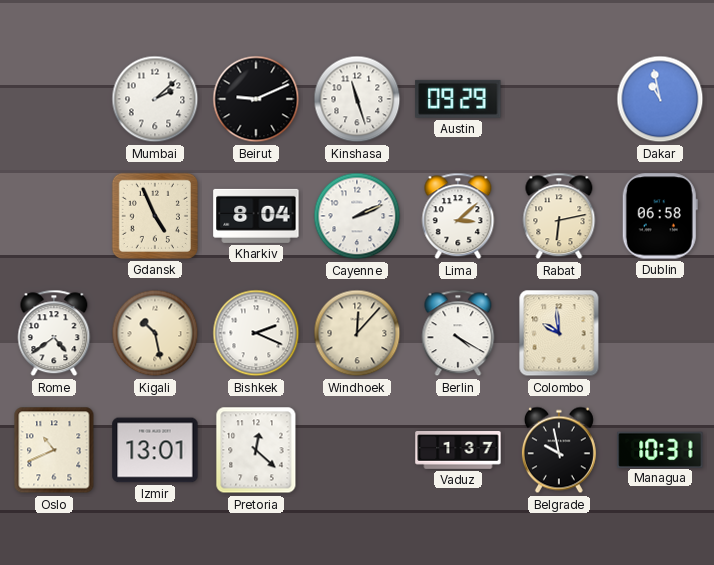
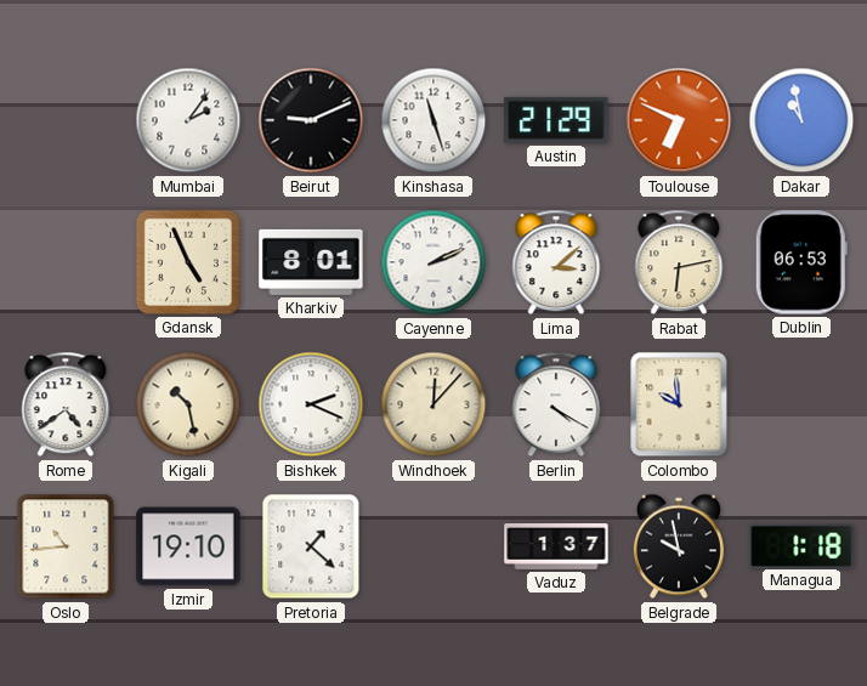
Mumbai: 2:08 -> 2:06
Austin: 09:29 -> 21:29
Toulouse: none -> 6:49
Kharkiv: 8:04 -> 8:01
Dublin: 06:58 -> 06:53
Oslo: 10:41 -> 10:44
Izmir: 13:01 -> 19:10
Pretoria: 12:22 -> 1:22
Managua: 10:31 -> 1:18
